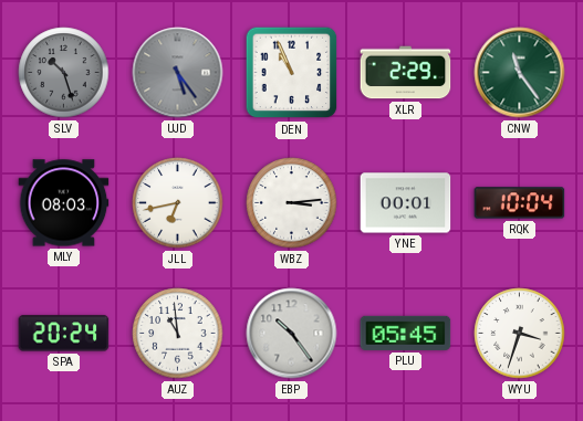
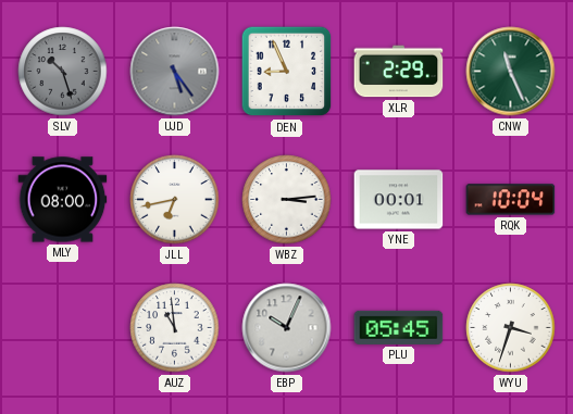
DEN: 10:56 -> 8:56
CNW: 11:24 -> 11:26
MLY: 08:03 -> 08:00
SPA: 20:24 -> none
EBP: 10:24 -> 10:04
